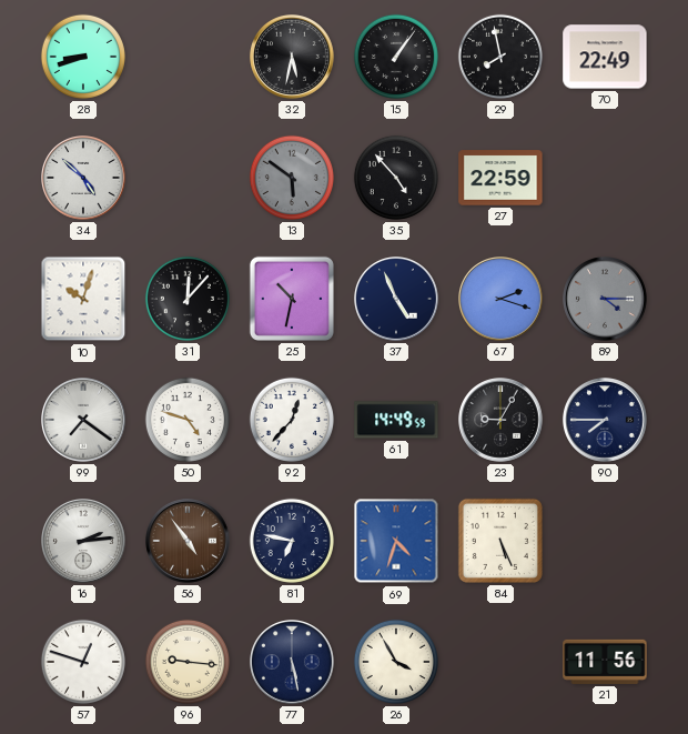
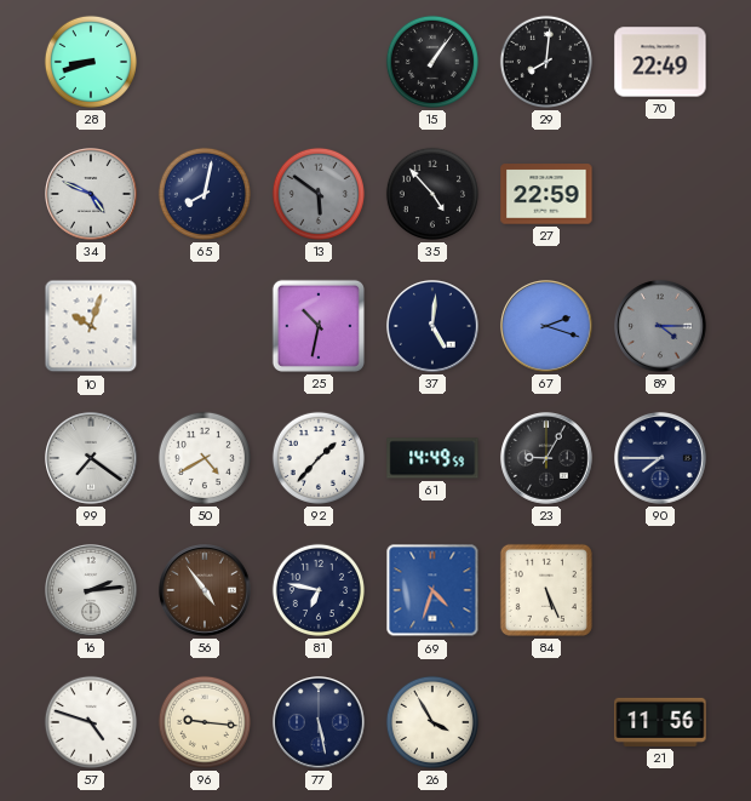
32: 5:32 -> none
29: 7:58 -> 8:01
34: 4:52 -> 4:49
65: none -> 8:02
31: 12:07 -> none
37: 4:56 -> 5:01
50: 4:48 -> 4:40
92: 12:37 -> 1:37
57: 12:48 -> 4:48
